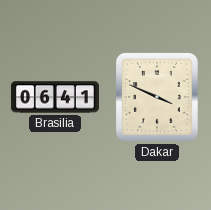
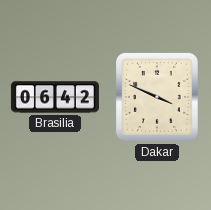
Brasilia: 06:41 -> 06:42
